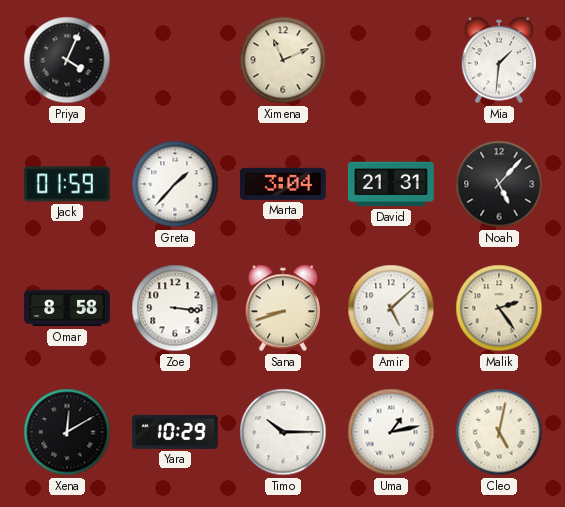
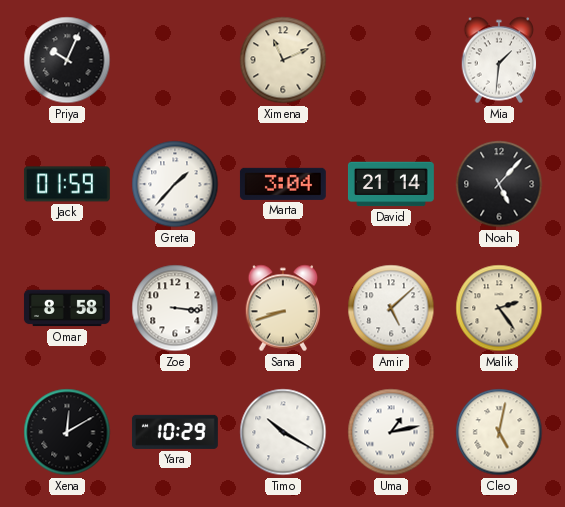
Priya: 4:04 -> 10:04
David: 21:31 -> 21:14
Timo: 10:15 -> 10:20
